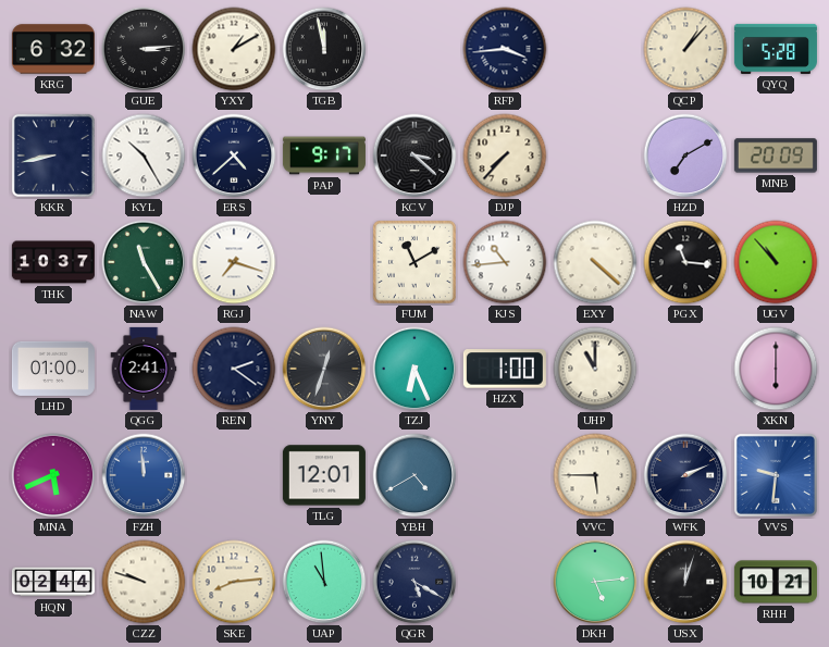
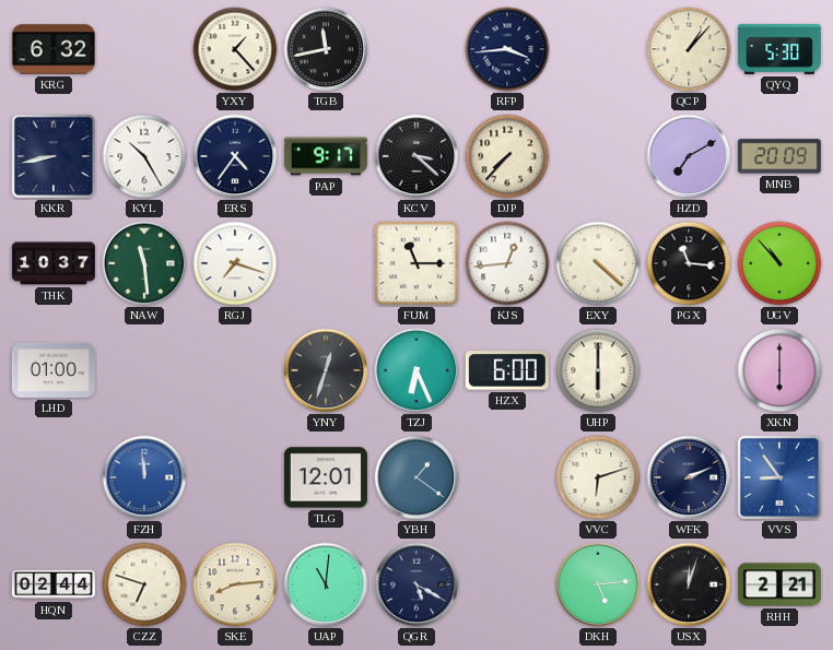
GUE: 3:14 -> none
YXY: 1:10 -> 1:23
TGB: 11:58 -> 11:43
QYQ: 5:28 -> 5:30
ERS: 4:38 -> 4:36
NAW: 11:25 -> 11:29
FUM: 11:10 -> 11:15
KJS: 10:44 -> 12:44
QGG: 2:41 -> none
REN: 2:21 -> none
HZX: 1:00 -> 6:00
UHP: 11:00 -> 6:00
MNA: 5:41 -> none
YBH: 4:40 -> 1:21
VVC: 5:45 -> 6:12
VVS: 9:31 -> 8:54
CZZ: 9:48 -> 6:48
UAP: 10:59 -> 11:01
RHH: 10:21 -> 2:21
